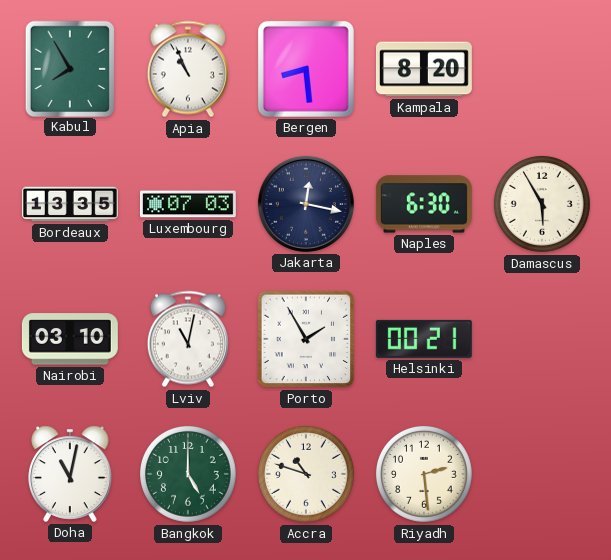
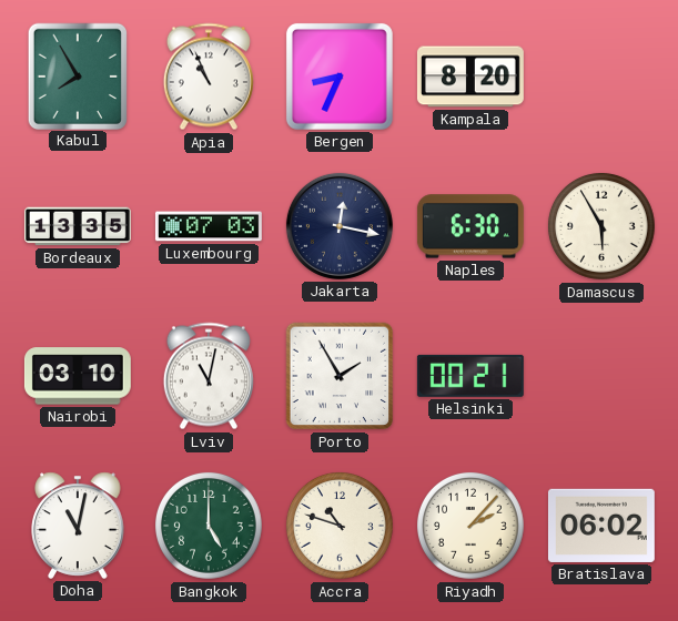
Bergen: 8:29 -> 8:34
Riyadh: 2:29 -> 2:07
Bratislava: none -> 06:02
